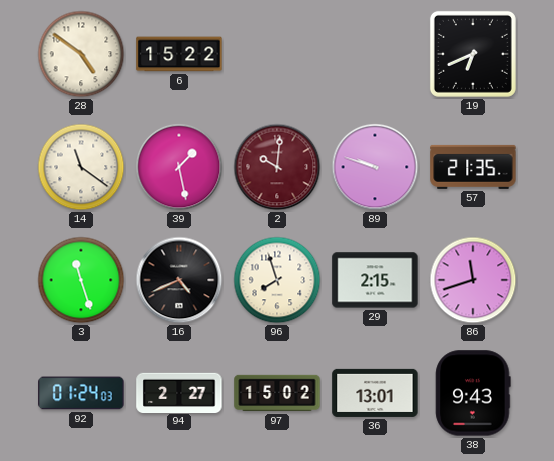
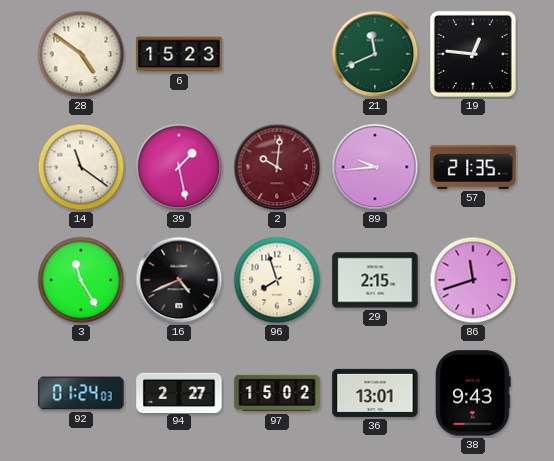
6: 15:22 -> 15:23
21: none -> 11:41
19: 6:41 -> 12:46
89: 9:48 -> 9:44
3: 11:27 -> 11:25
